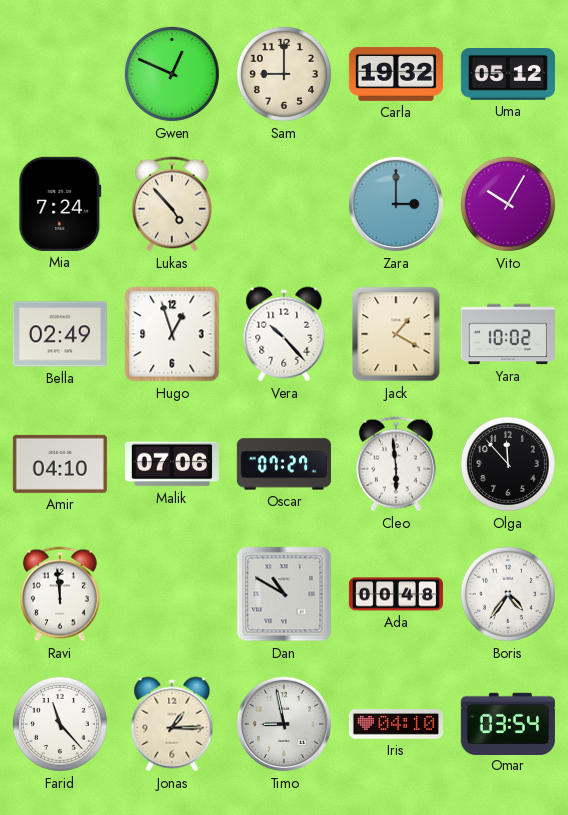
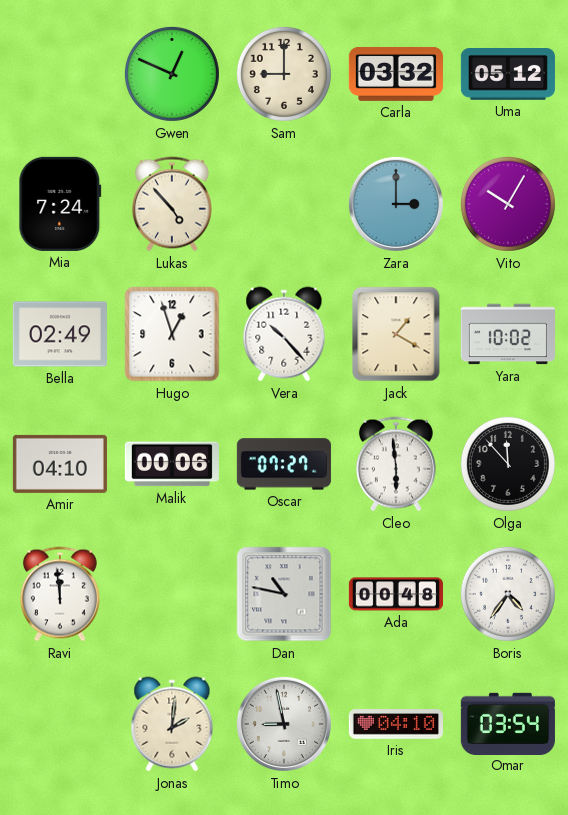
Carla: 19:32 -> 03:32
Malik: 07:06 -> 00:06
Dan: 10:50 -> 10:47
Farid: 11:23 -> none
Jonas: 1:15 -> 2:01
